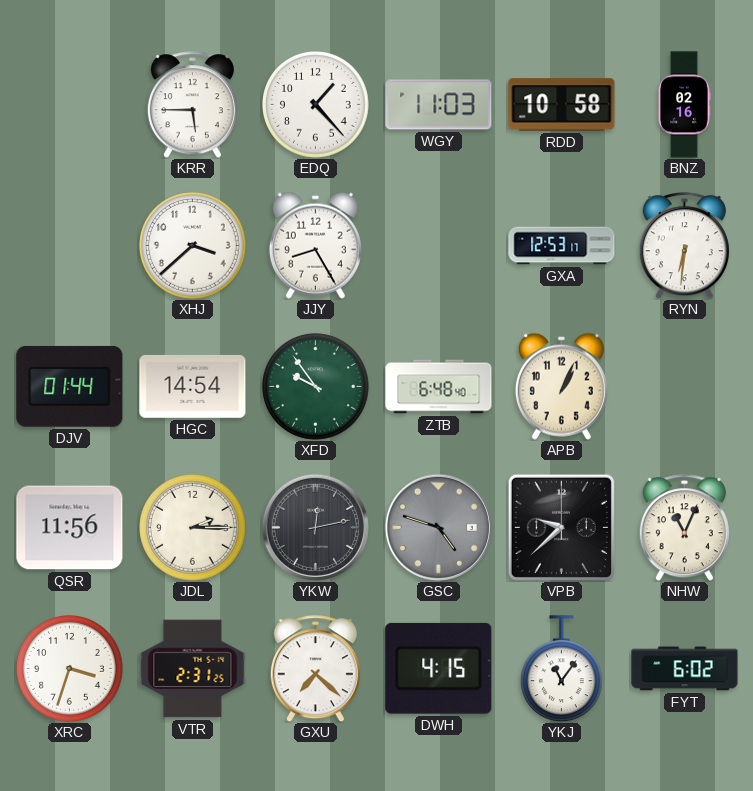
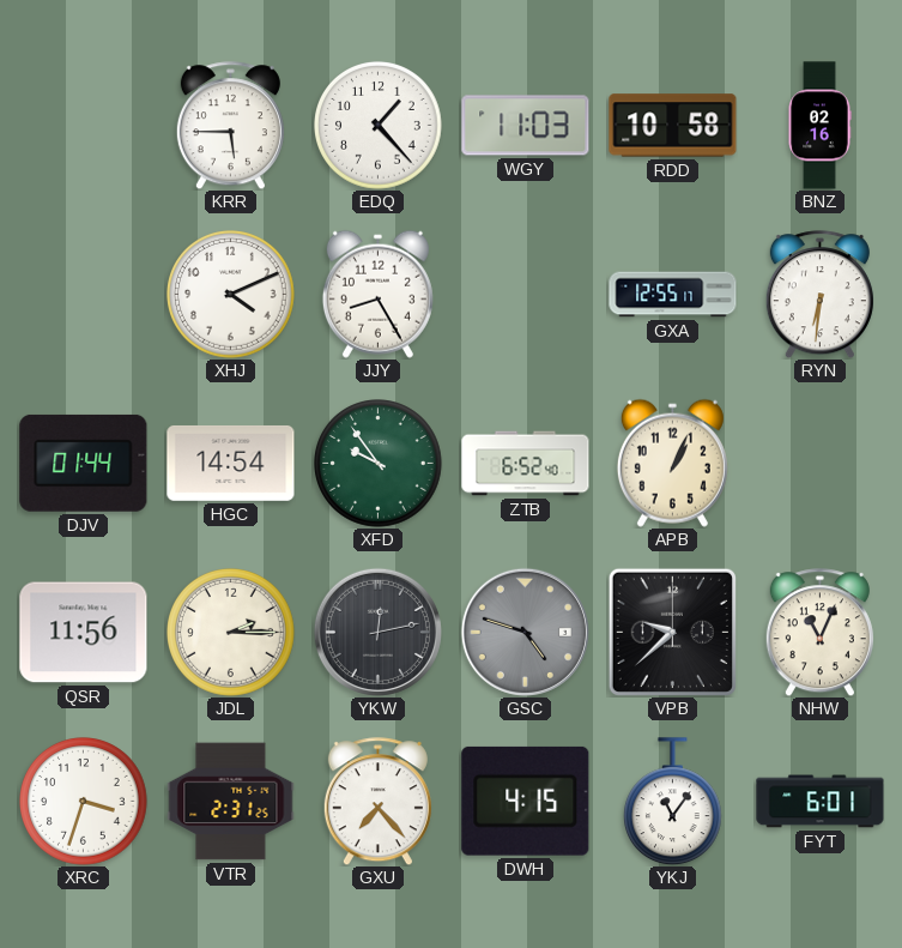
XHJ: 3:38 -> 4:11
GXA: 12:53 -> 12:55
ZTB: 6:48 -> 6:52
GXU: 7:22 -> 7:23
FYT: 6:02 -> 6:01
